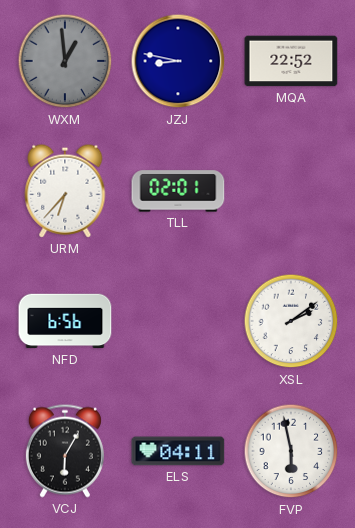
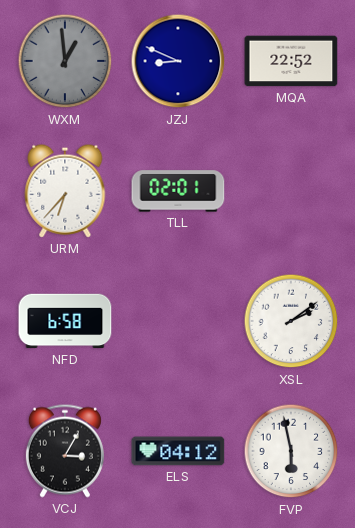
JZJ: 8:47 -> 8:49
NFD: 6:56 -> 6:58
VCJ: 6:05 -> 3:05
ELS: 04:11 -> 04:12
